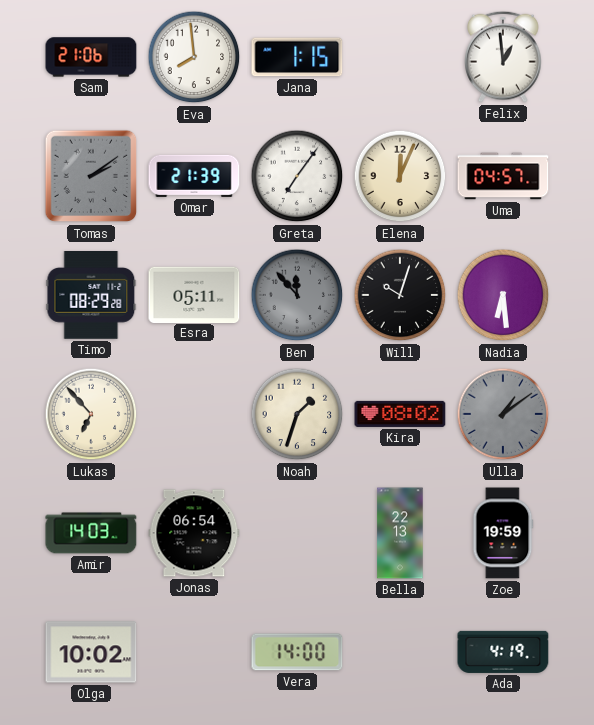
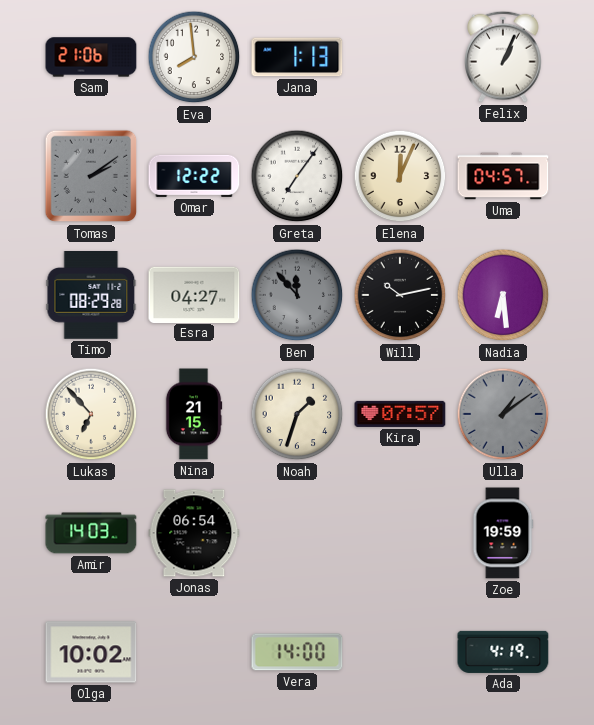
Jana: 1:15 -> 1:13
Felix: 12:59 -> 1:04
Omar: 21:39 -> 12:22
Esra: 05:11 -> 04:27
Will: 10:03 -> 10:13
Nina: none -> 21:15
Kira: 08:02 -> 07:57
Bella: 22:13 -> none
